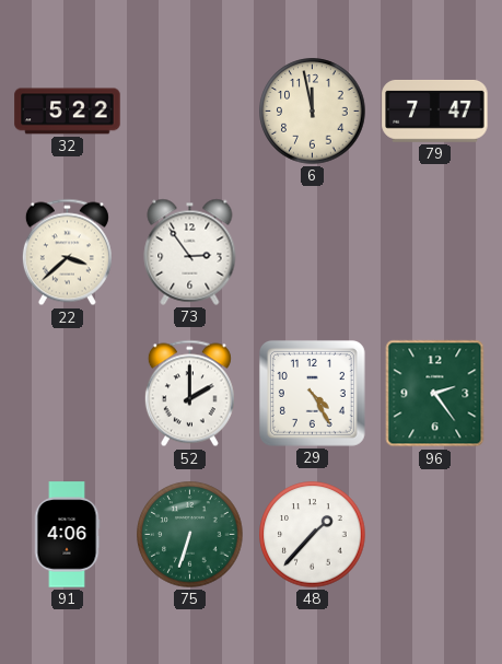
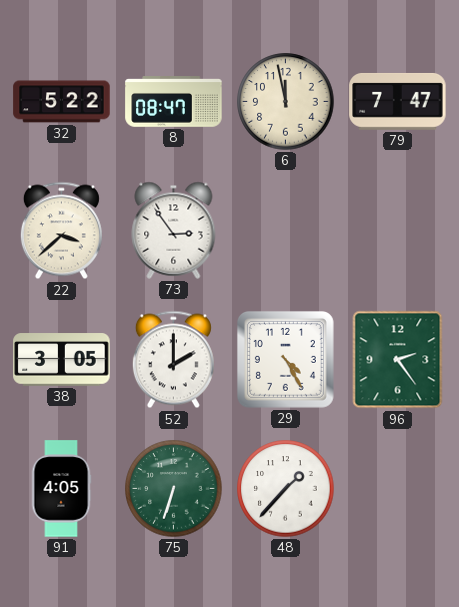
8: none -> 08:47
38: none -> 3:05
91: 4:06 -> 4:05
